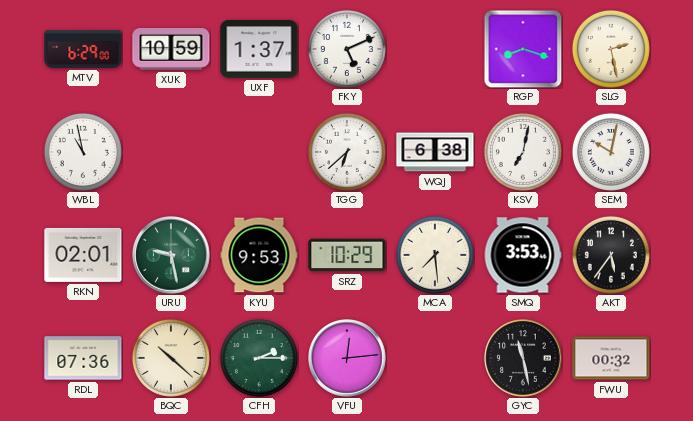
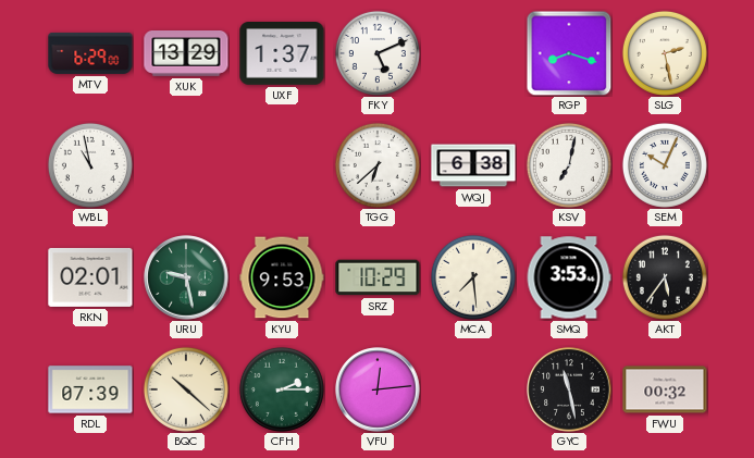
XUK: 10:59 -> 13:29
SEM: 10:02 -> 10:04
RDL: 07:36 -> 07:39
